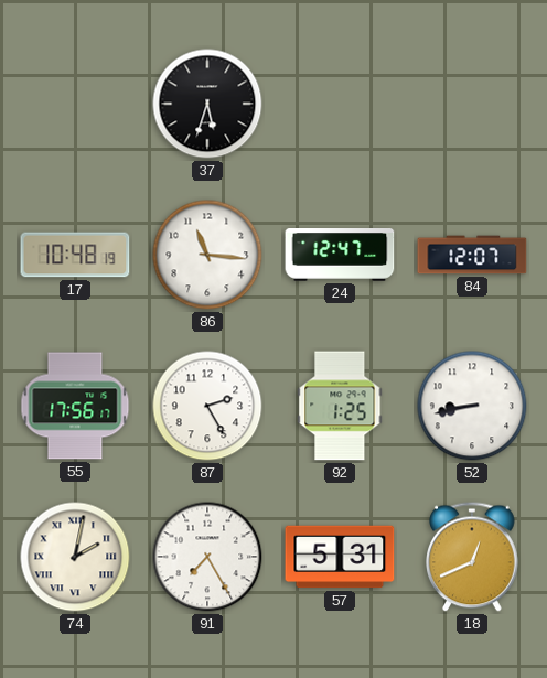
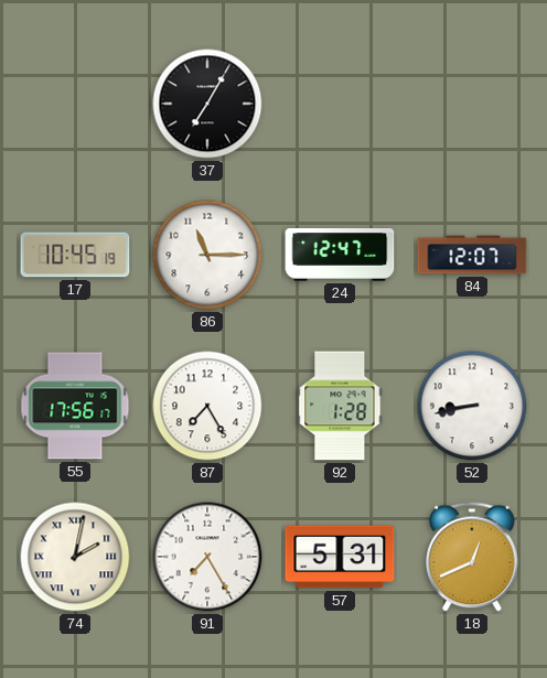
37: 5:33 -> 7:05
17: 10:48 -> 10:45
86: 11:16 -> 11:15
87: 2:25 -> 7:25
92: 1:25 -> 1:28
